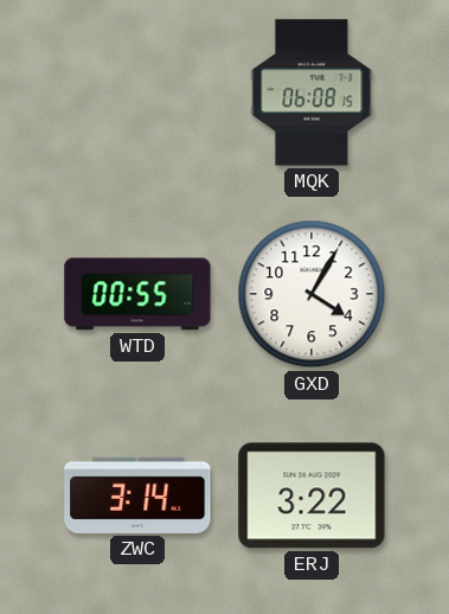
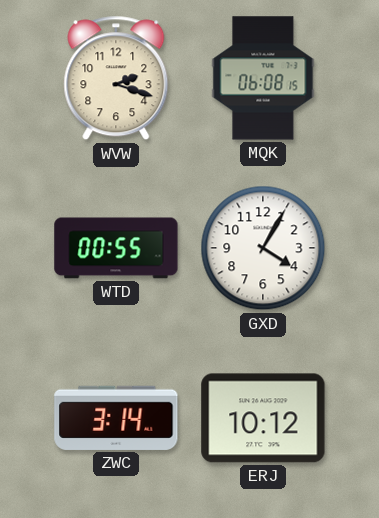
WVW: none -> 2:18
ERJ: 3:22 -> 10:12
